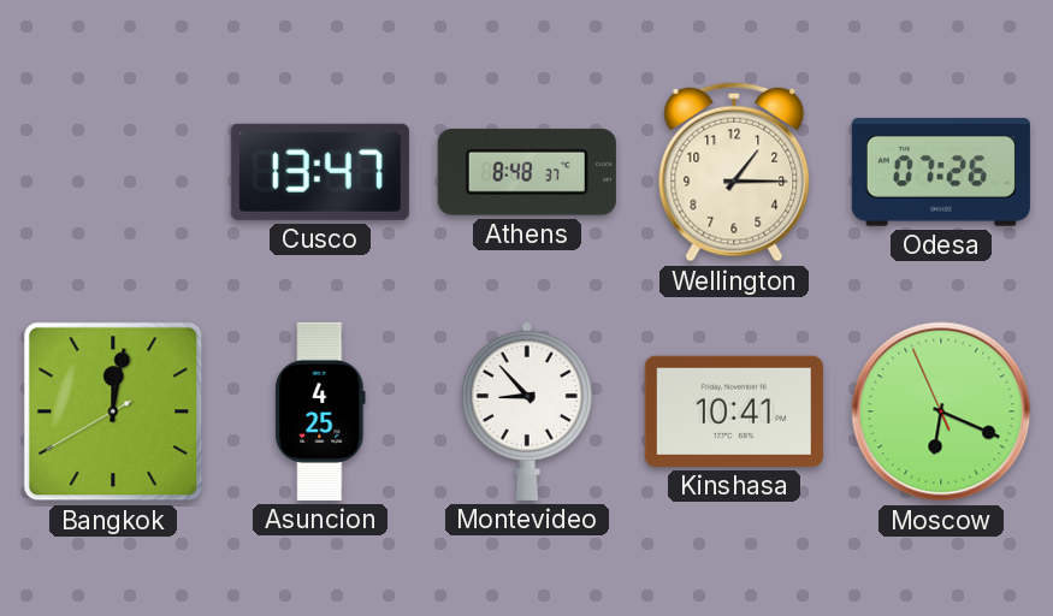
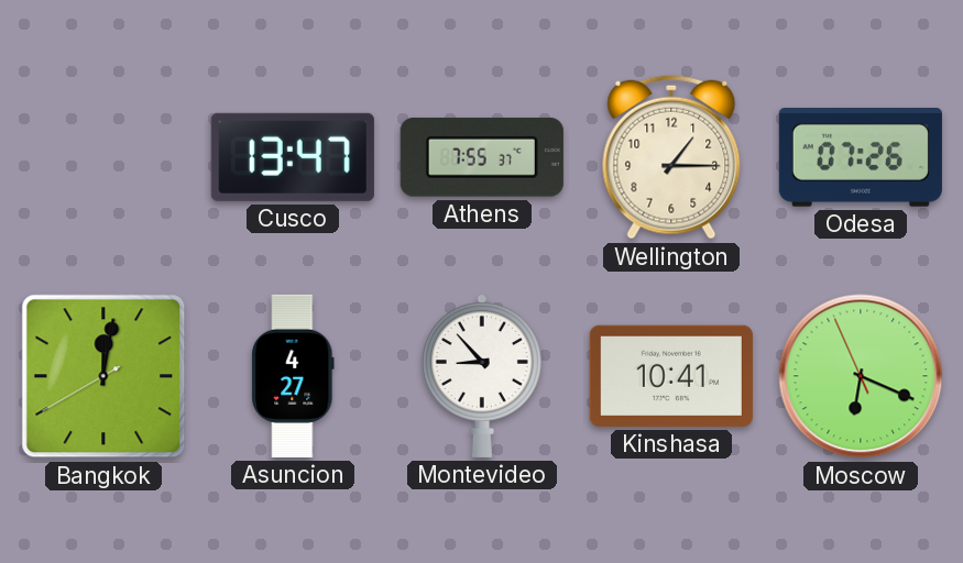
Athens: 8:48 -> 7:55
Asuncion: 4:25 -> 4:27
